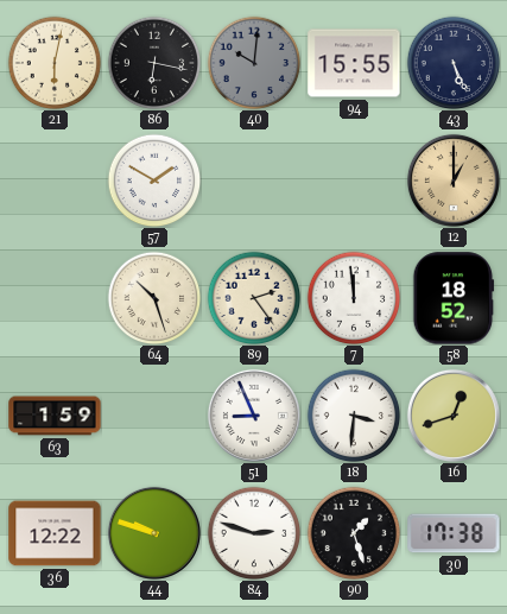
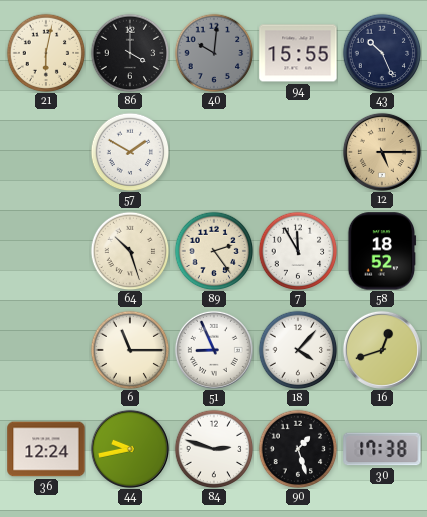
86: 6:17 -> 4:00
43: 5:26 -> 10:26
12: 1:00 -> 5:15
7: 11:59 -> 11:55
63: 1:59 -> none
6: none -> 11:15
18: 3:31 -> 4:07
36: 12:22 -> 12:24
44: 9:48 -> 9:43
